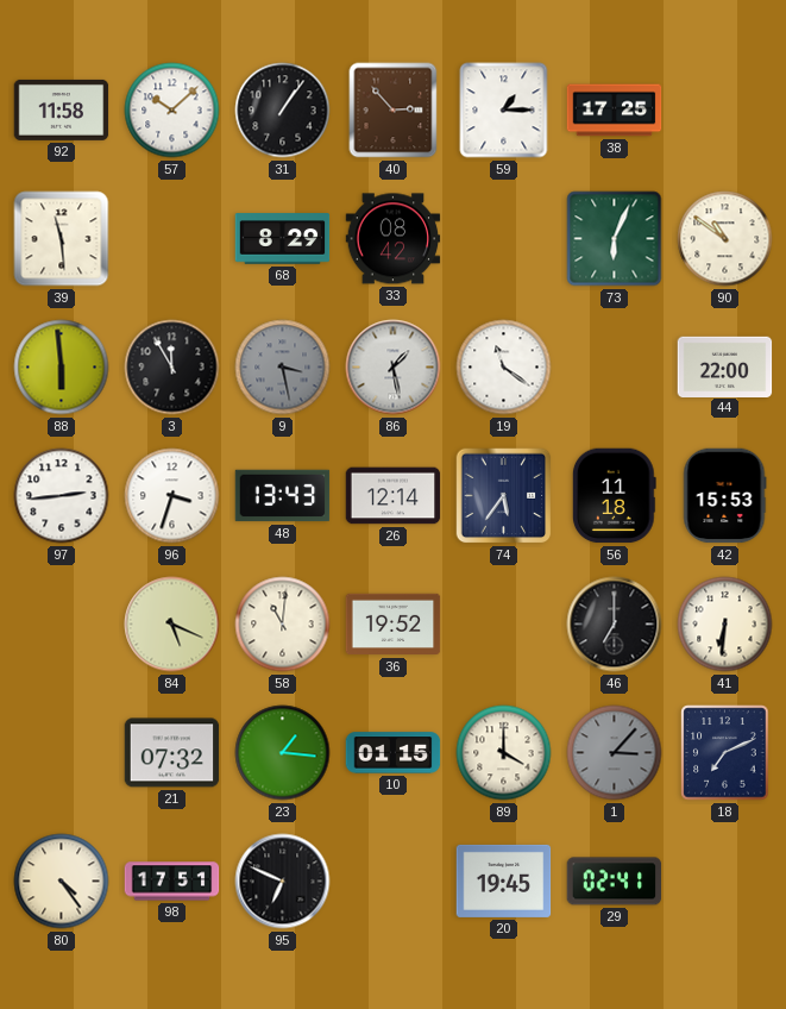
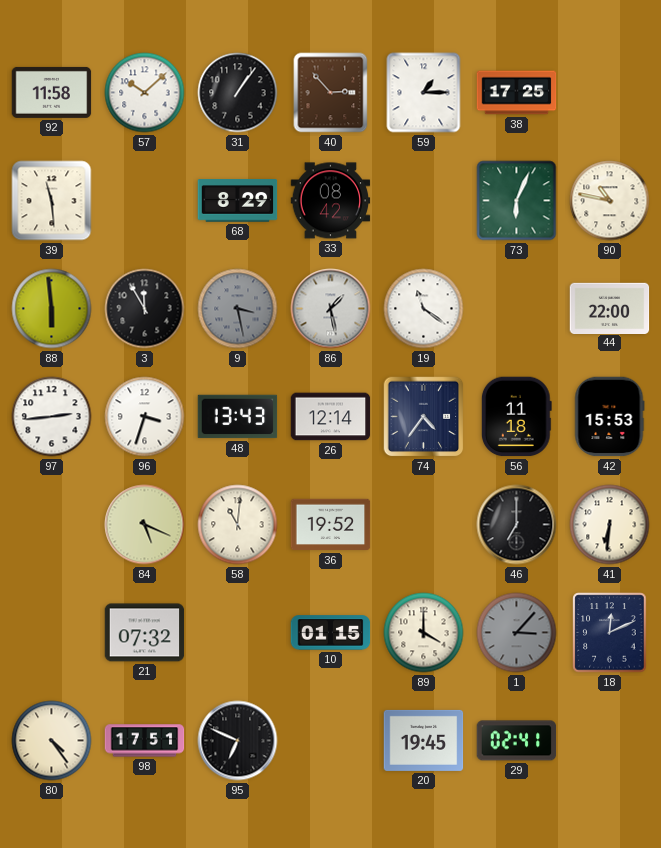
90: 10:51 -> 10:47
74: 5:36 -> 4:36
23: 1:16 -> none
18: 7:11 -> 12:11
